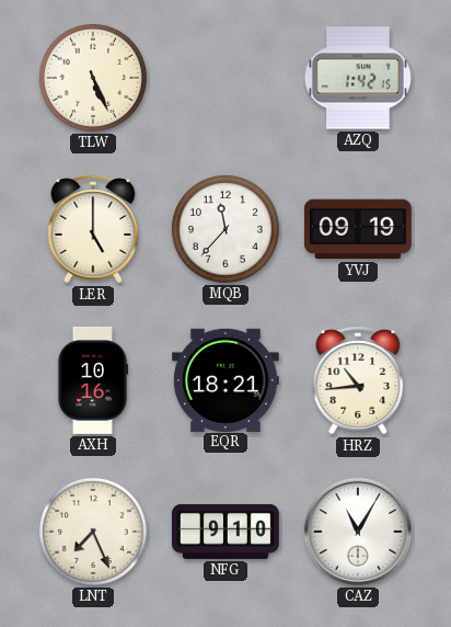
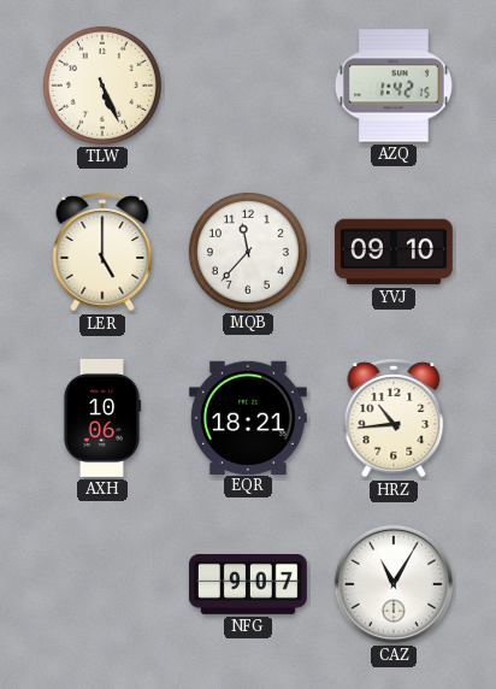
YVJ: 09:19 -> 09:10
AXH: 10:16 -> 10:06
LNT: 7:26 -> none
NFG: 9:10 -> 9:07
